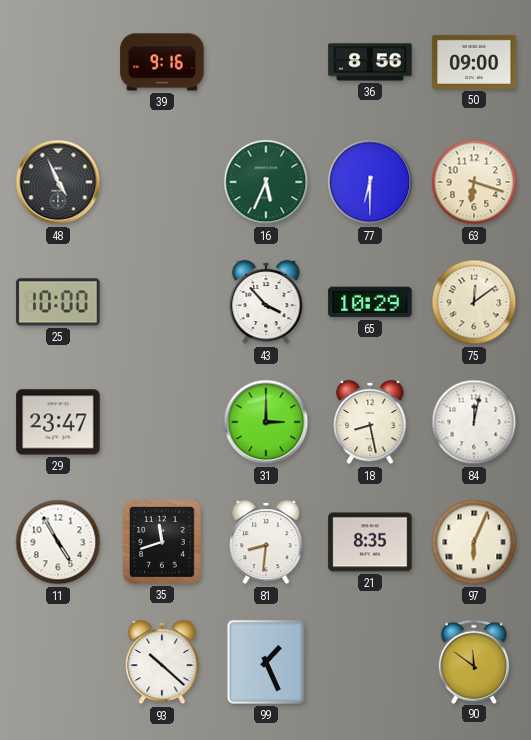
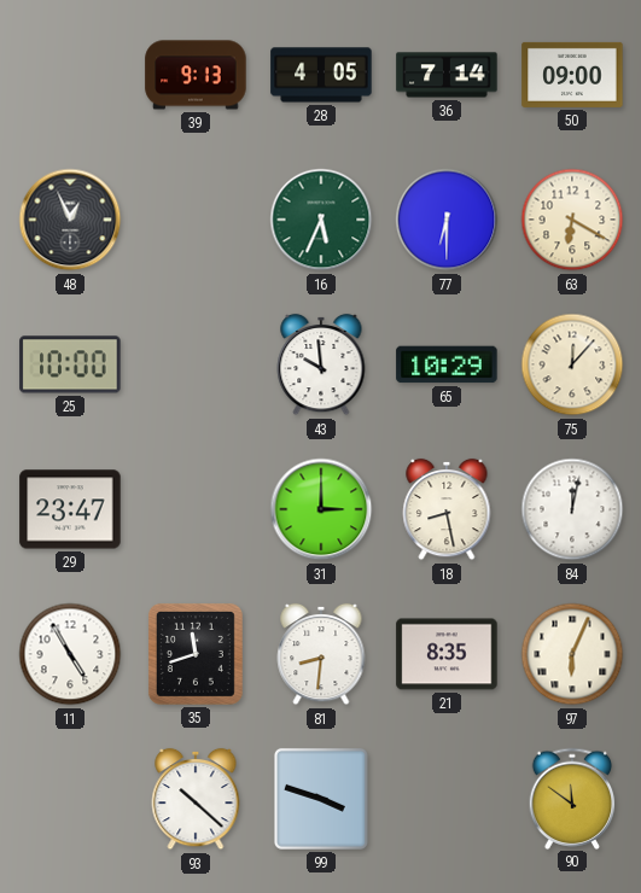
39: 9:16 -> 9:13
28: none -> 4:05
36: 8:56 -> 7:14
48: 4:56 -> 12:56
63: 6:18 -> 6:20
43: 3:53 -> 9:59
75: 12:09 -> 12:07
99: 1:26 -> 3:48
